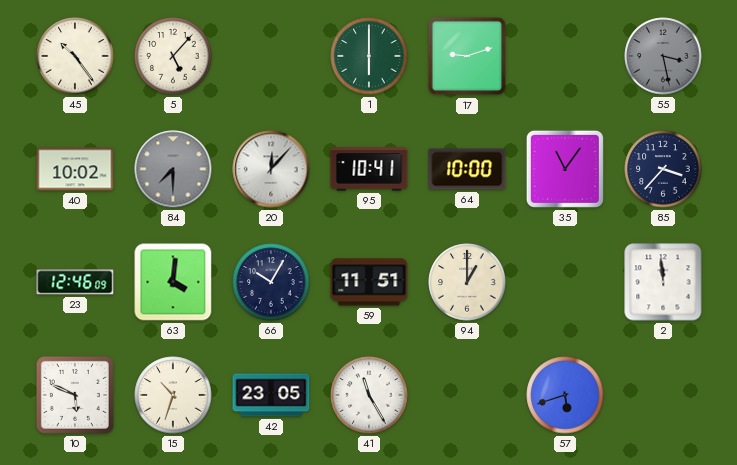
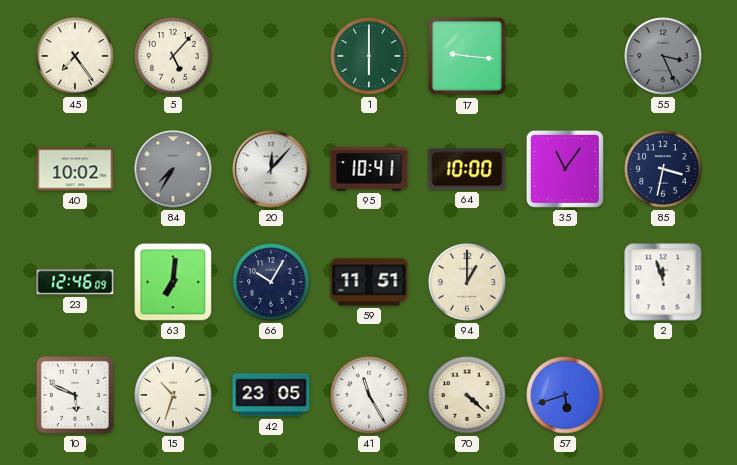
45: 10:24 -> 7:24
17: 9:12 -> 9:16
55: 3:28 -> 3:26
84: 7:30 -> 7:35
85: 3:37 -> 3:32
63: 4:01 -> 7:01
2: 11:59 -> 11:57
70: none -> 4:22
